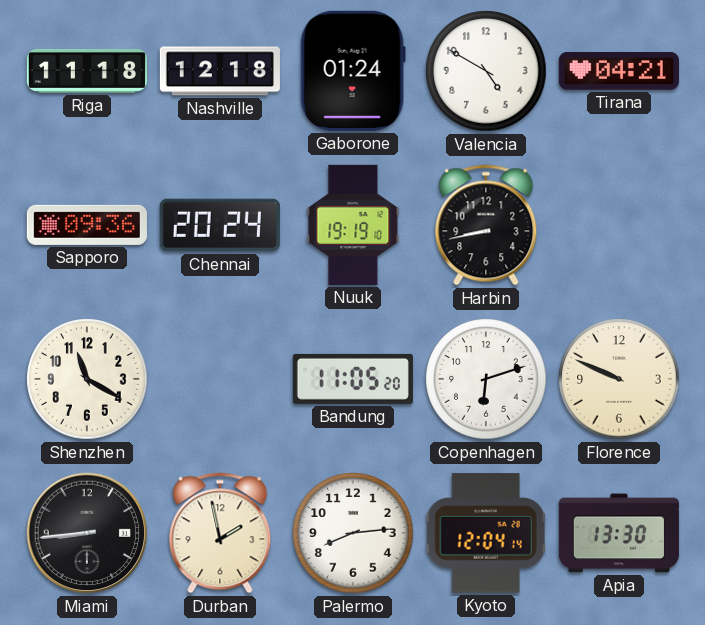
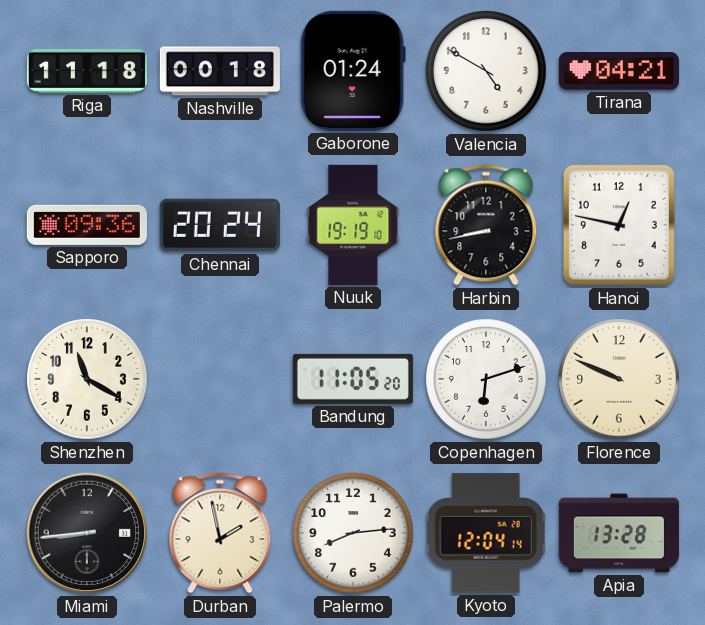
Nashville: 12:18 -> 00:18
Hanoi: none -> 12:47
Apia: 13:30 -> 13:28
